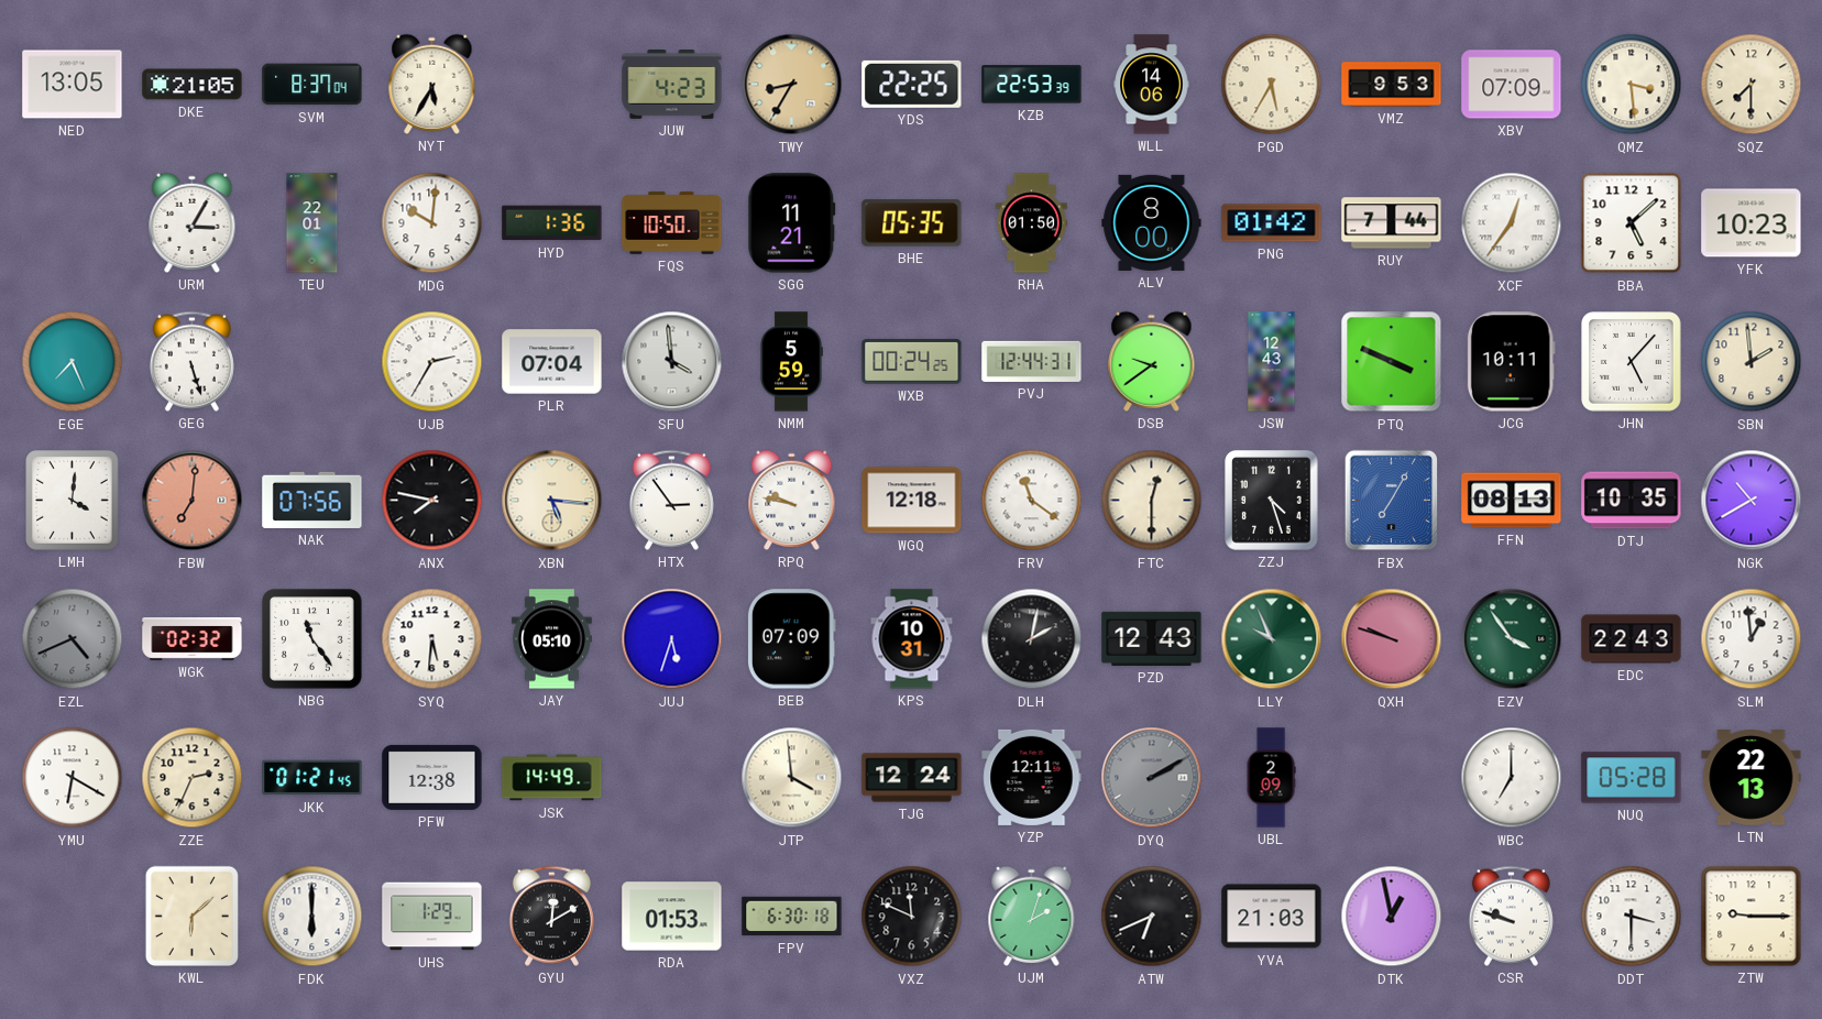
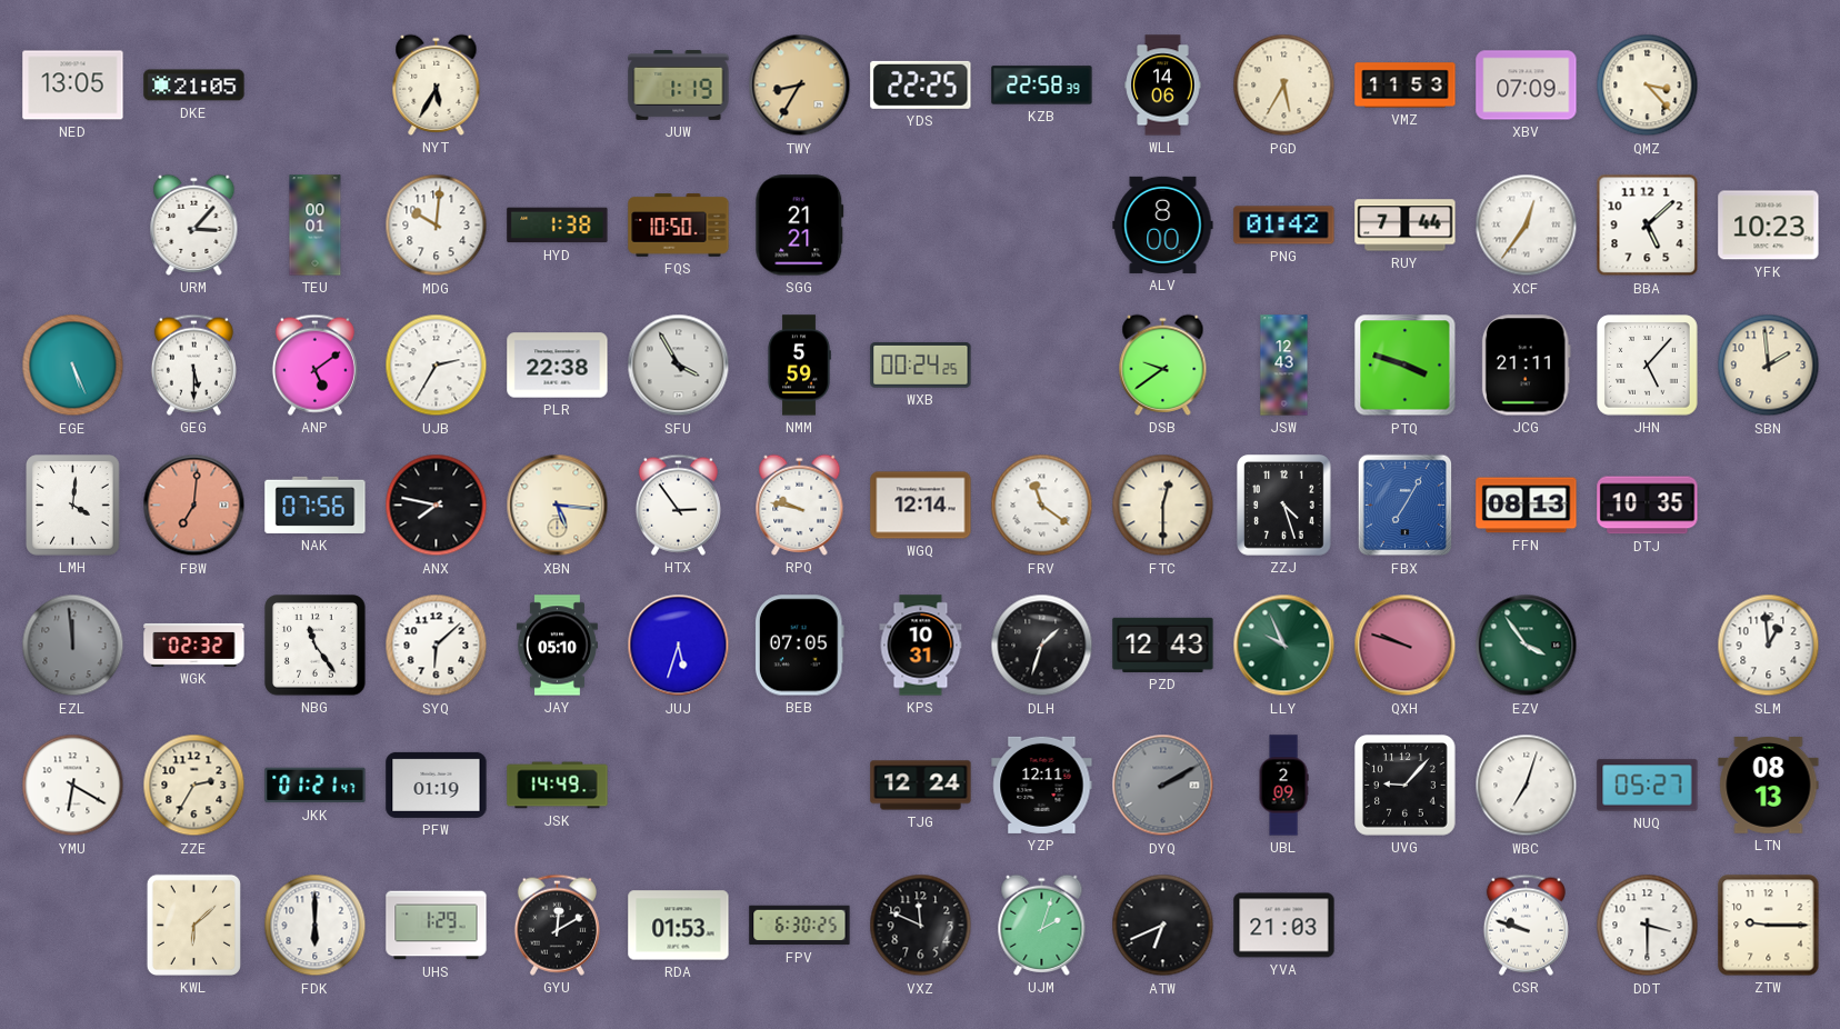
SVM: 8:37 -> none
JUW: 4:23 -> 1:19
KZB: 22:53 -> 22:58
VMZ: 9:53 -> 11:53
QMZ: 3:29 -> 3:23
SQZ: 7:30 -> none
URM: 3:05 -> 3:07
TEU: 22:01 -> 00:01
HYD: 1:36 -> 1:38
SGG: 11:21 -> 21:21
BHE: 05:35 -> none
RHA: 01:50 -> none
EGE: 7:26 -> 5:26
GEG: 5:27 -> 5:30
ANP: none -> 5:09
PLR: 07:04 -> 22:38
SFU: 3:59 -> 3:55
PVJ: 12:44 -> none
PTQ: 3:49 -> 3:48
JCG: 10:11 -> 21:11
WGQ: 12:18 -> 12:14
NGK: 10:40 -> none
EZL: 4:41 -> 11:59
SYQ: 5:31 -> 6:08
BEB: 07:09 -> 07:05
DLH: 2:02 -> 1:33
EDC: 22:43 -> none
ZZE: 2:34 -> 2:35
JKK: 01:21:45 -> 01:21:47
PFW: 12:38 -> 01:19
JTP: 3:59 -> none
UVG: none -> 9:07
WBC: 7:00 -> 7:03
NUQ: 05:28 -> 05:27
LTN: 22:13 -> 08:13
FPV: 6:30:18 -> 6:30:25
DTK: 12:58 -> none
